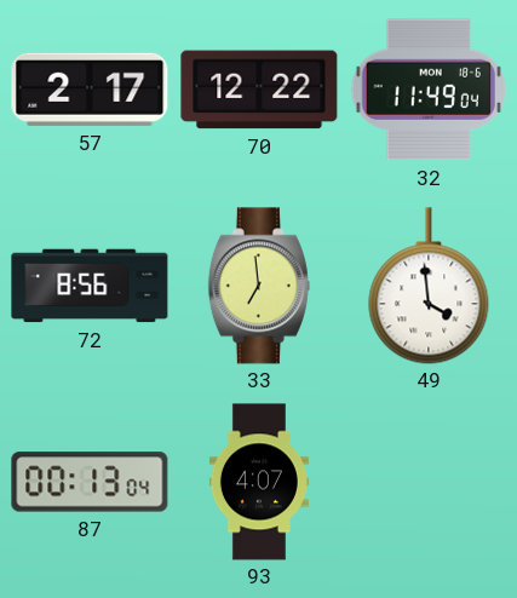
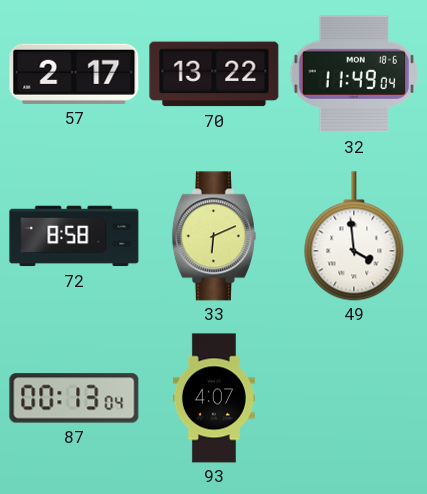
70: 12:22 -> 13:22
72: 8:56 -> 8:58
33: 6:59 -> 6:11
